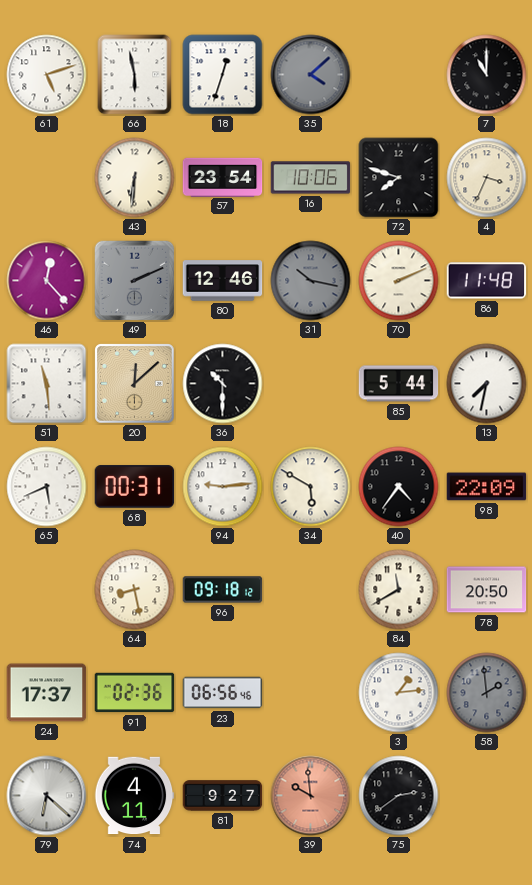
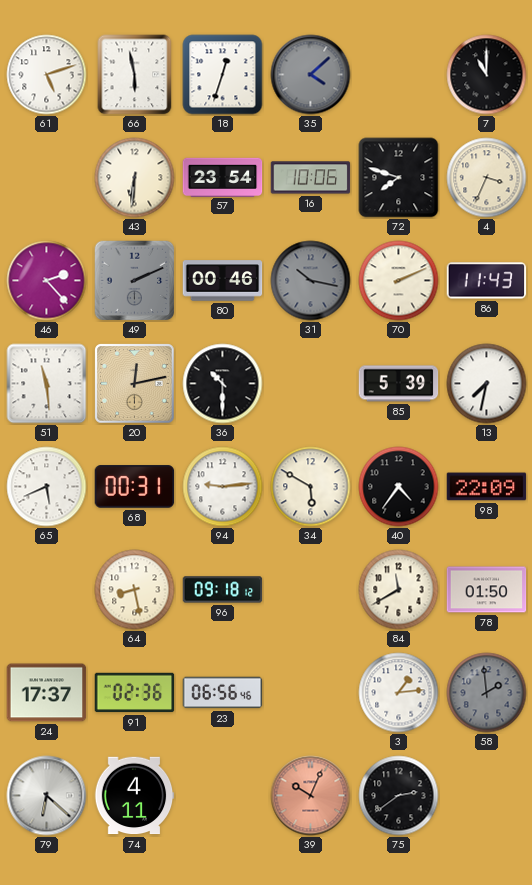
46: 12:23 -> 2:23
80: 12:46 -> 00:46
86: 11:48 -> 11:43
20: 12:08 -> 12:13
85: 5:44 -> 5:39
78: 20:50 -> 01:50
81: 9:27 -> none
39: 9:59 -> 10:04
